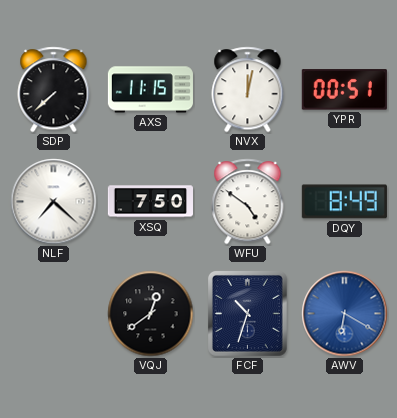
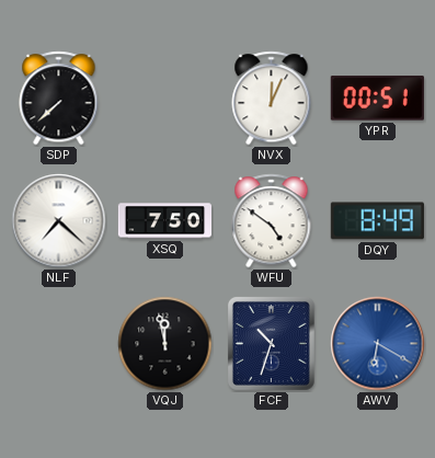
AXS: 11:15 -> none
NVX: 12:02 -> 12:04
VQJ: 12:39 -> 11:58
